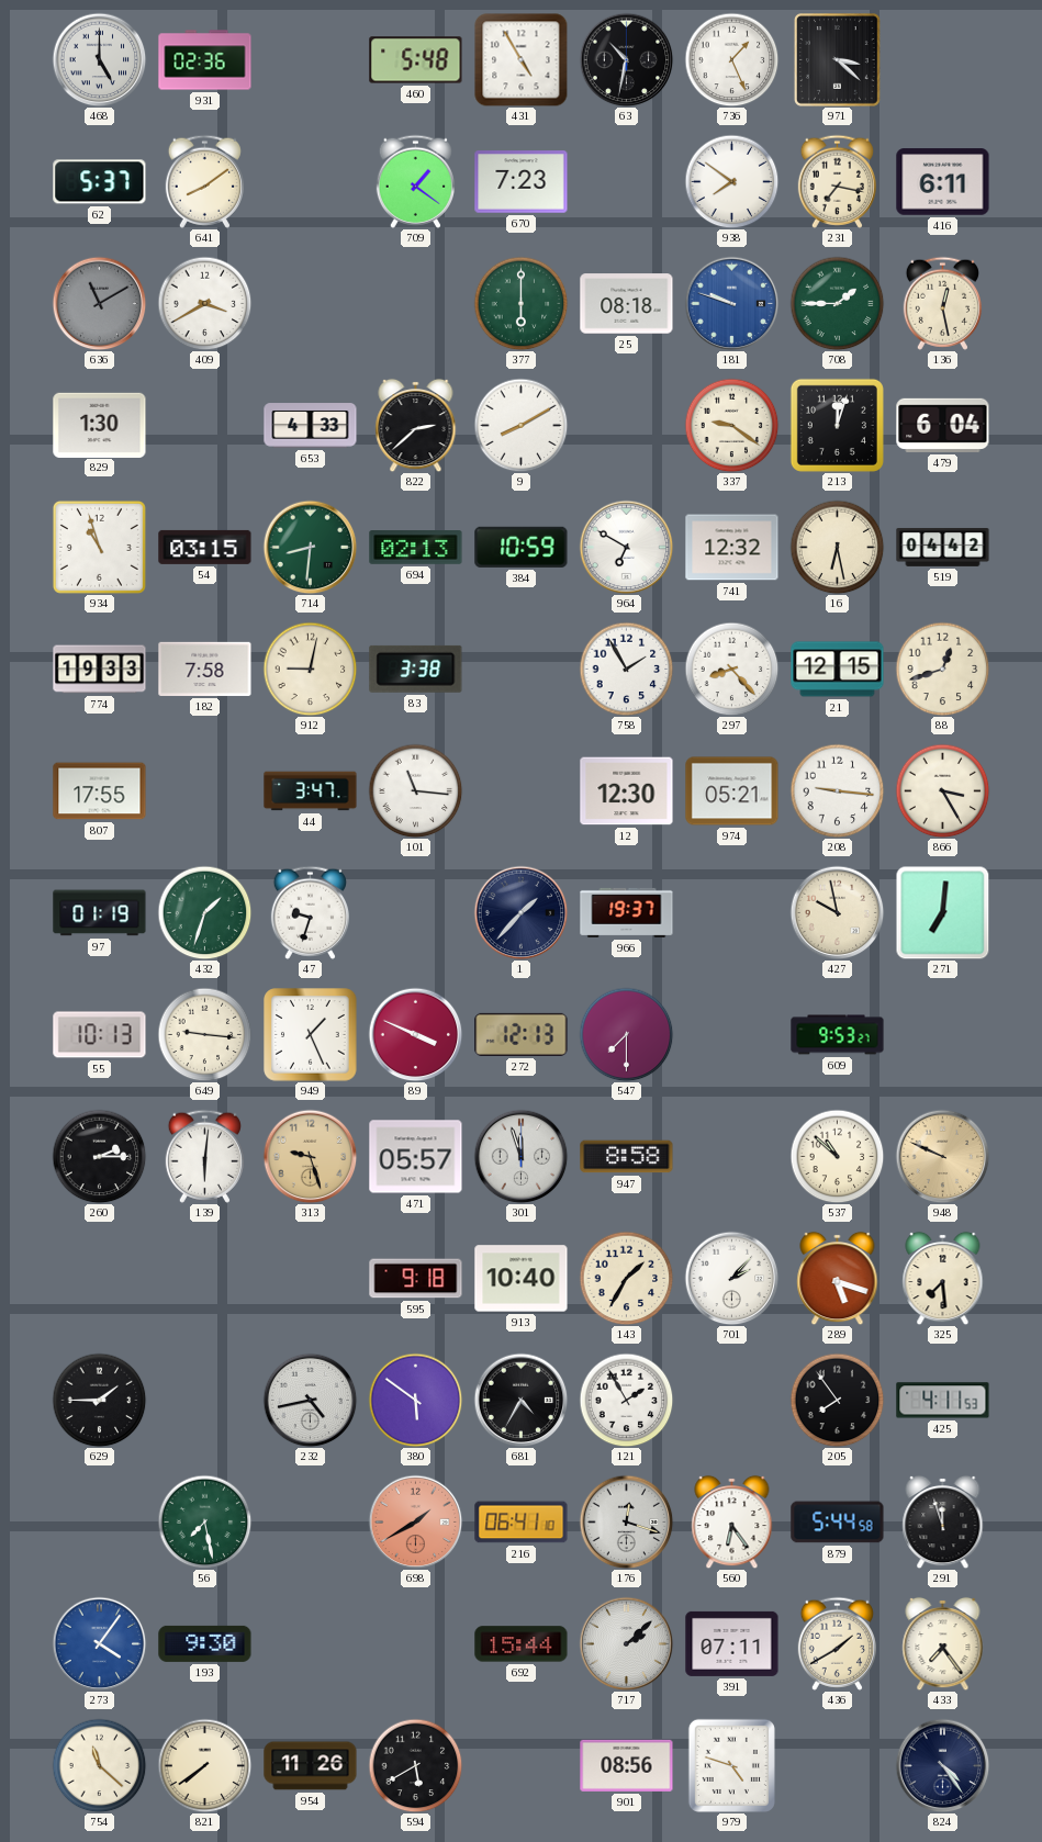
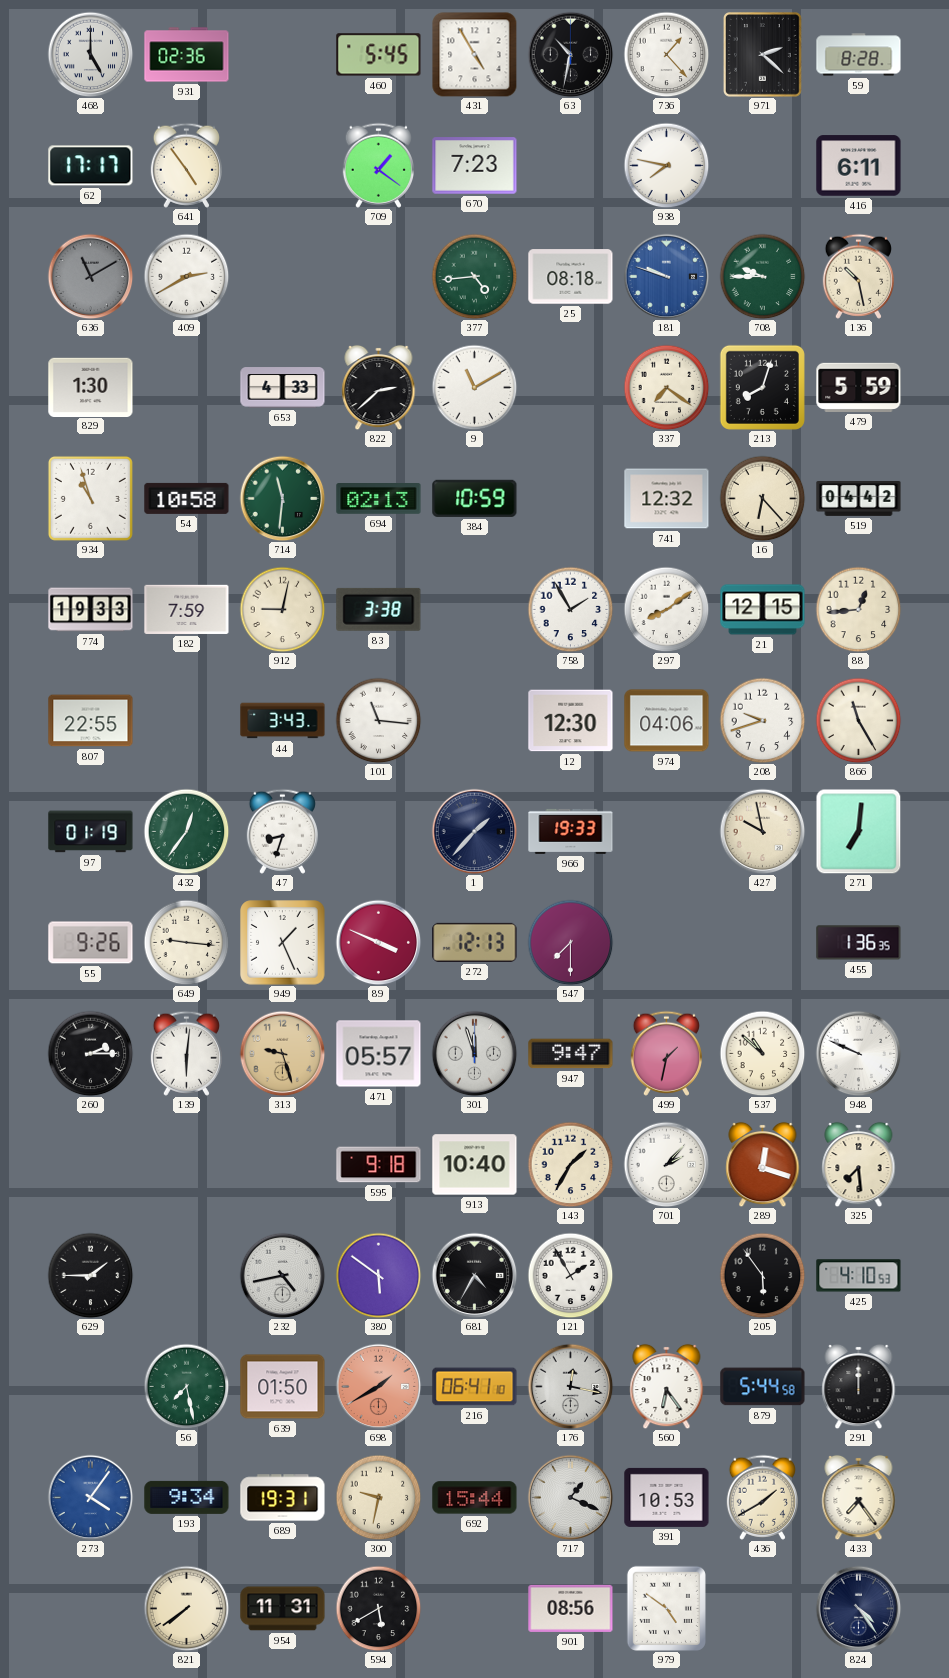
460: 5:48 -> 5:45
736: 1:26 -> 1:23
971: 3:22 -> 2:22
59: none -> 8:28
62: 5:37 -> 17:17
641: 8:09 -> 4:54
938: 7:51 -> 7:47
231: 7:17 -> none
409: 3:40 -> 2:40
377: 6:00 -> 4:44
708: 1:45 -> 9:45
136: 12:28 -> 10:28
9: 8:10 -> 11:10
337: 9:21 -> 7:21
213: 12:03 -> 8:03
479: 6:04 -> 5:59
54: 03:15 -> 10:58
714: 8:31 -> 11:31
964: 6:50 -> none
16: 6:28 -> 6:23
182: 7:58 -> 7:59
297: 8:23 -> 8:09
88: 12:42 -> 12:44
807: 17:55 -> 22:55
44: 3:47 -> 3:43
974: 05:21 -> 04:06
208: 9:16 -> 9:42
866: 3:25 -> 11:25
432: 1:33 -> 12:36
47: 9:33 -> 8:33
966: 19:37 -> 19:33
55: 10:13 -> 9:26
609: 9:53 -> none
455: none -> 1:36
947: 8:58 -> 9:47
499: none -> 1:32
948 dial: champagne -> white
289: 5:18 -> 12:18
205: 7:54 -> 5:54
425: 4:11 -> 4:10
639: none -> 01:50
176: 12:18 -> 12:17
291: 11:57 -> 12:00
193: 9:30 -> 9:34
689: none -> 19:31
300: none -> 9:32
717: 2:08 -> 1:19
391: 07:11 -> 10:53
754: 11:22 -> none
954: 11:26 -> 11:31
979: 4:48 -> 4:51
